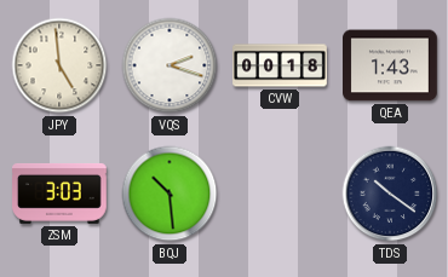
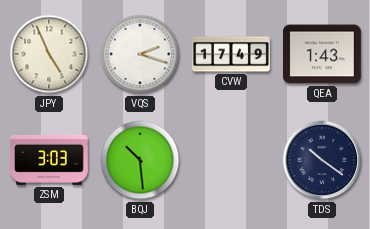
JPY: 4:59 -> 4:56
CVW: 00:18 -> 17:49
